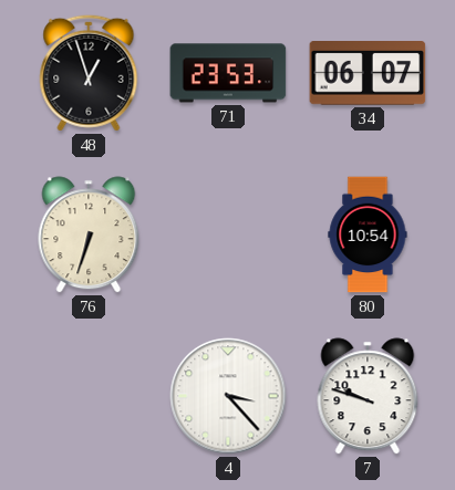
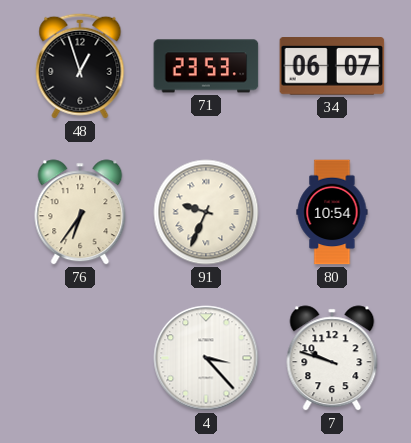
76: 6:33 -> 6:36
91: none -> 9:34
